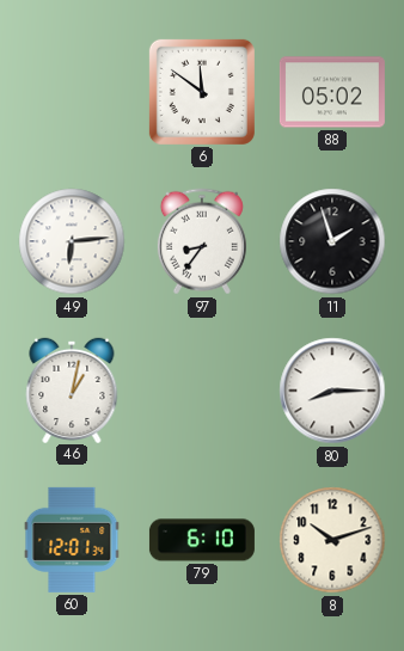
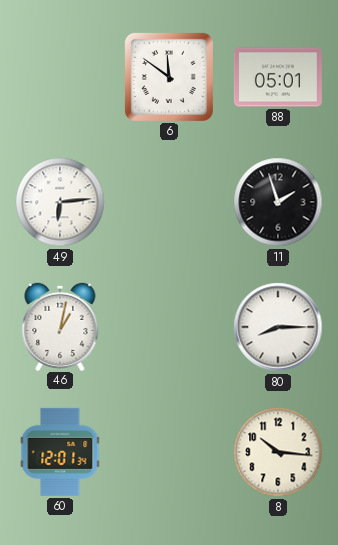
88: 05:02 -> 05:01
97: 8:36 -> none
79: 6:10 -> none
8: 10:12 -> 10:16
